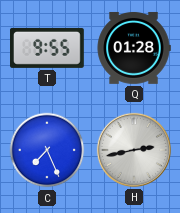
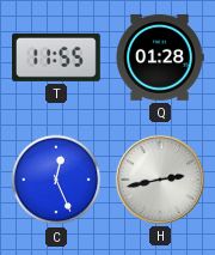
T: 9:55 -> 11:55
C: 7:26 -> 12:26
